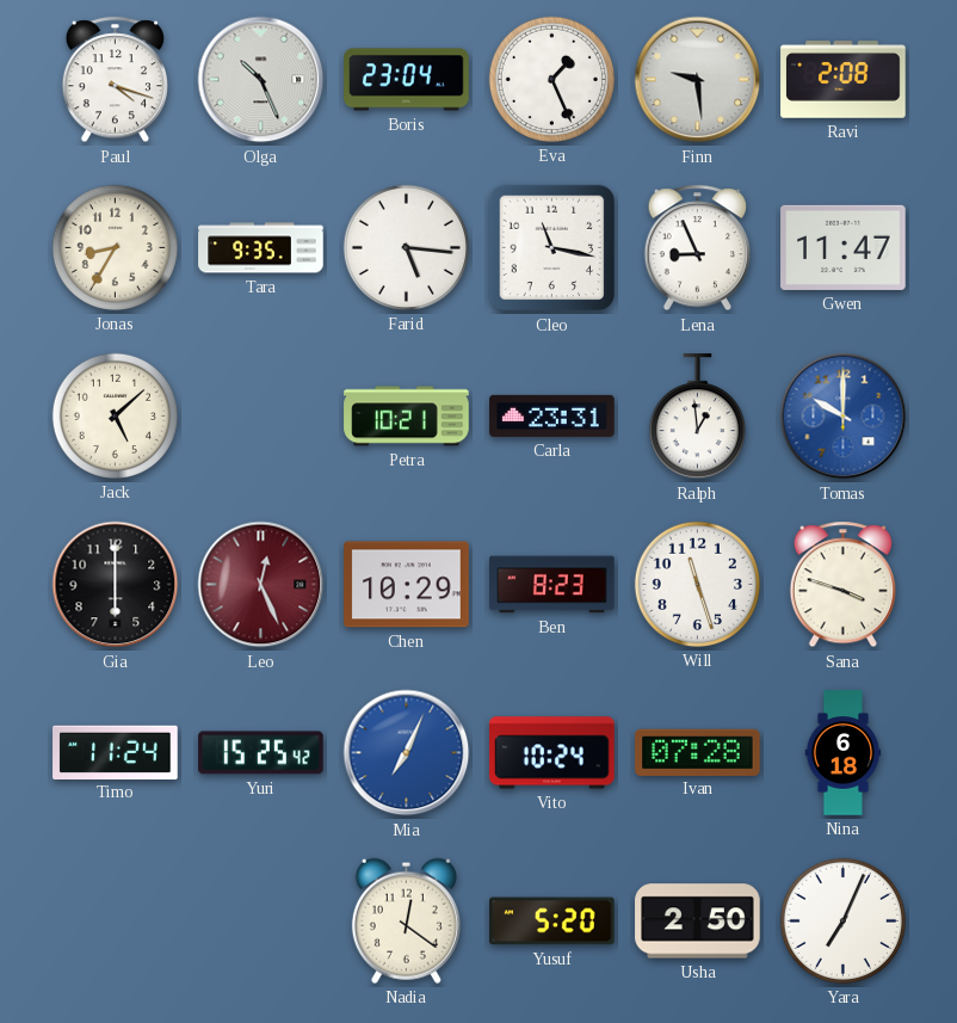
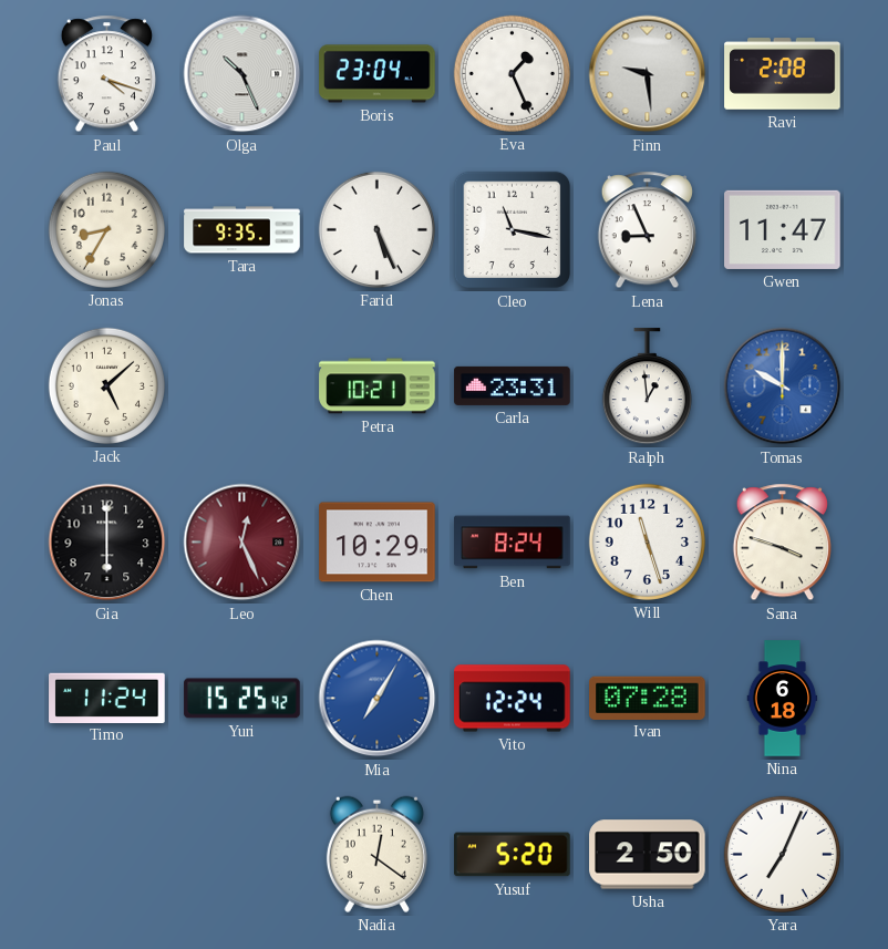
Farid: 5:16 -> 5:26
Ben: 8:23 -> 8:24
Mia: 7:04 -> 7:05
Vito: 10:24 -> 12:24
